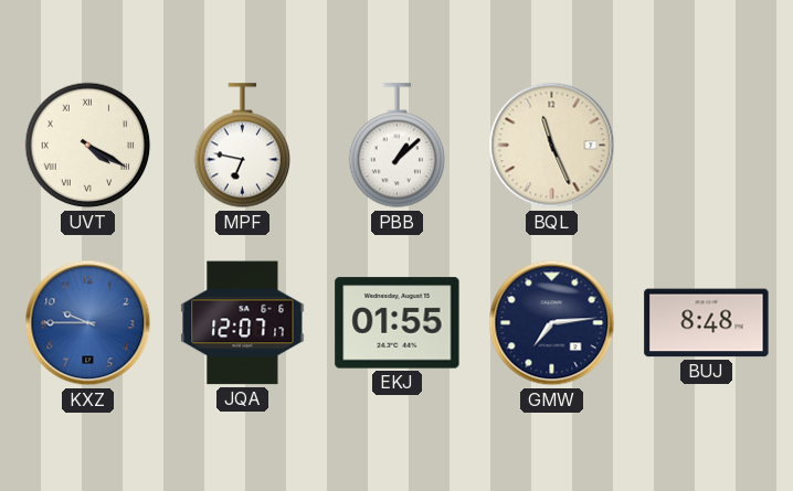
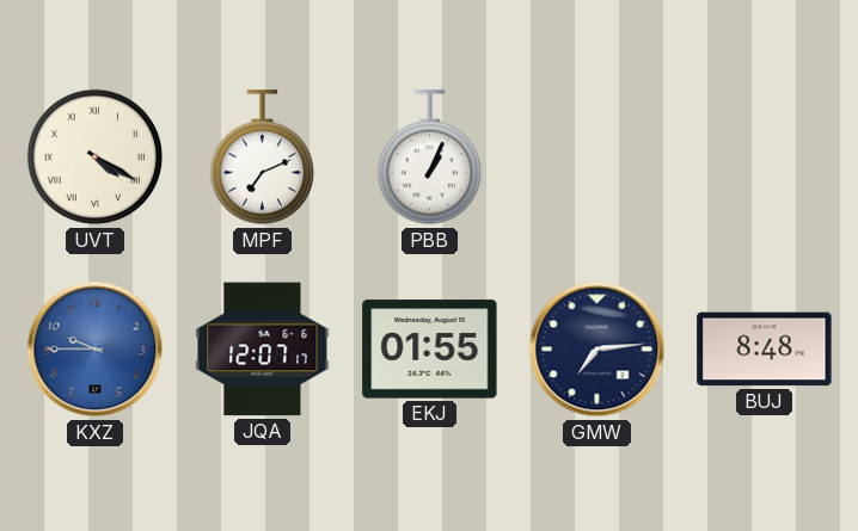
MPF: 6:47 -> 7:11
PBB: 1:08 -> 1:04
BQL: 11:26 -> none
